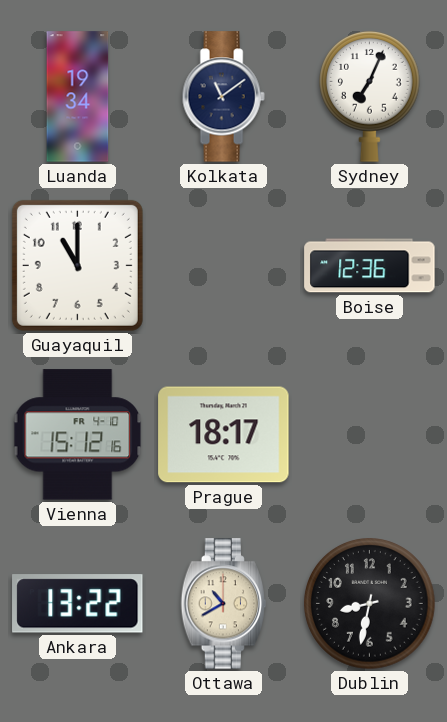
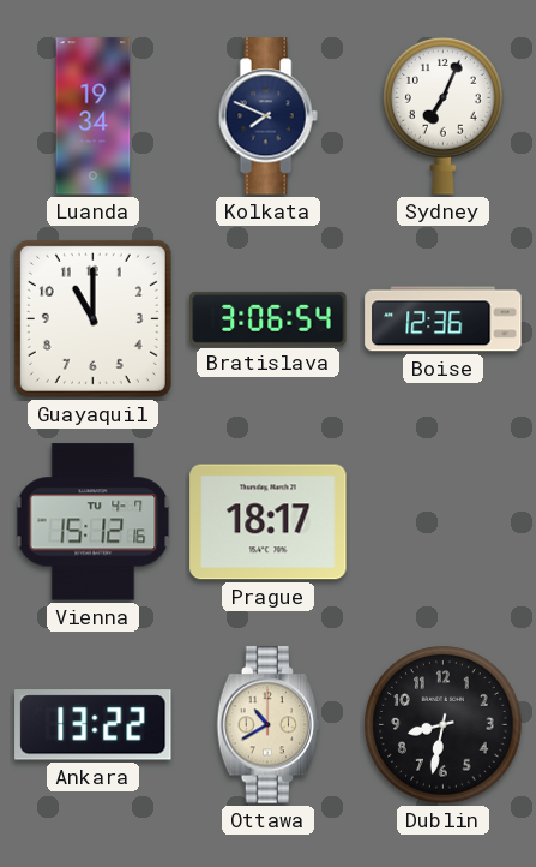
Kolkata: 11:09 -> 7:49
Bratislava: none -> 3:06
Vienna date: FR 4-10 -> TU 4-7
